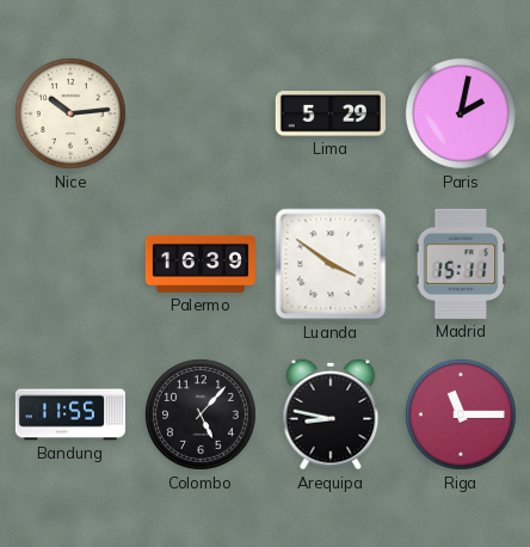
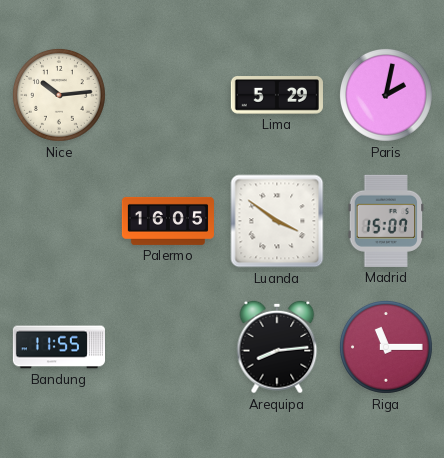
Palermo: 16:39 -> 16:05
Madrid: 15:11 -> 15:07
Colombo: 5:07 -> none
Arequipa: 8:47 -> 8:14
